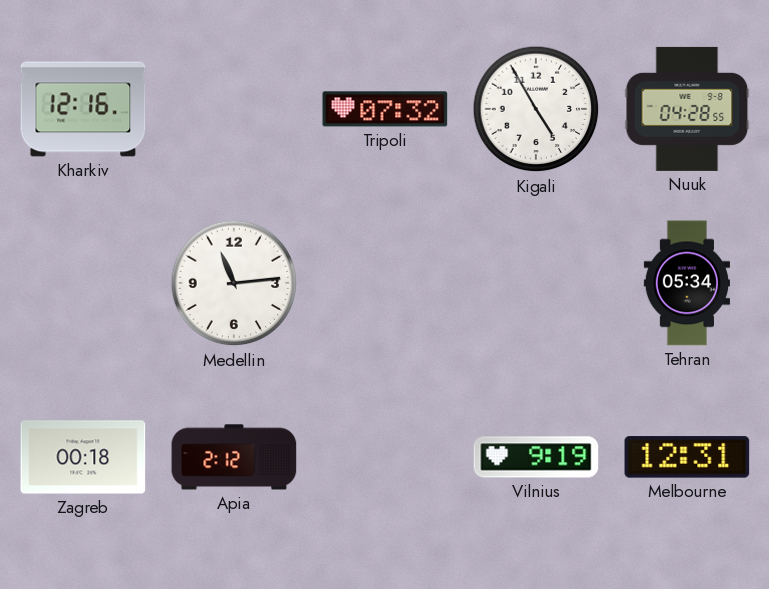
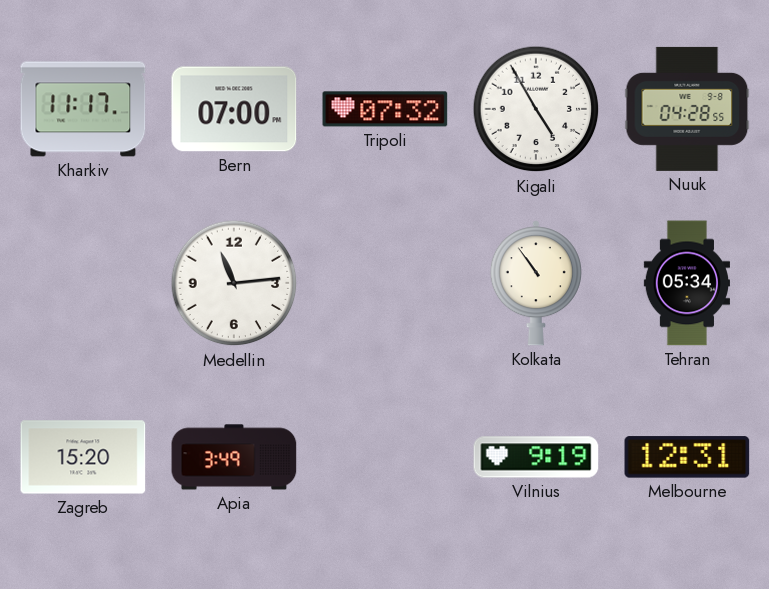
Kharkiv: 12:16 -> 11:17
Bern: none -> 07:00
Kolkata: none -> 10:54
Zagreb: 00:18 -> 15:20
Apia: 2:12 -> 3:49
